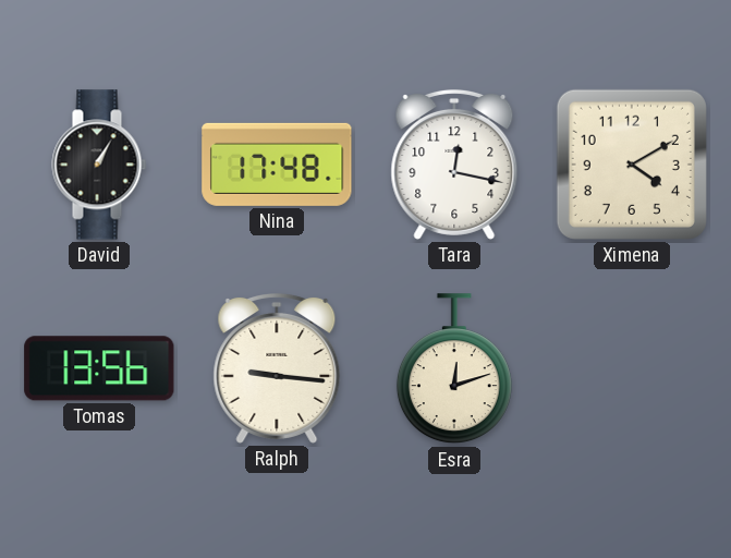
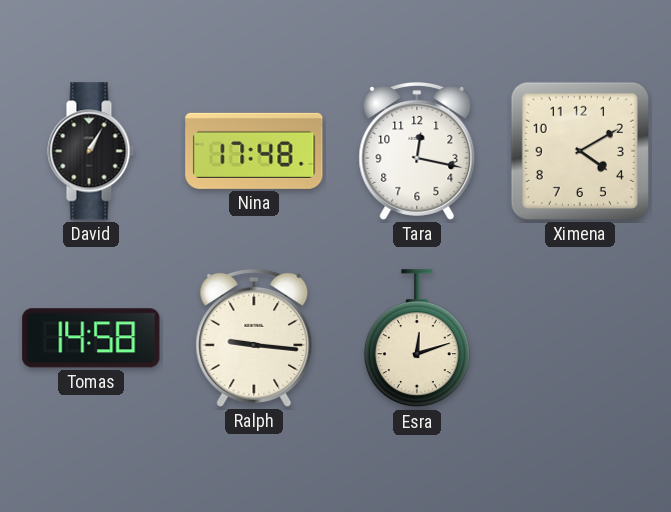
Tomas: 13:56 -> 14:58
